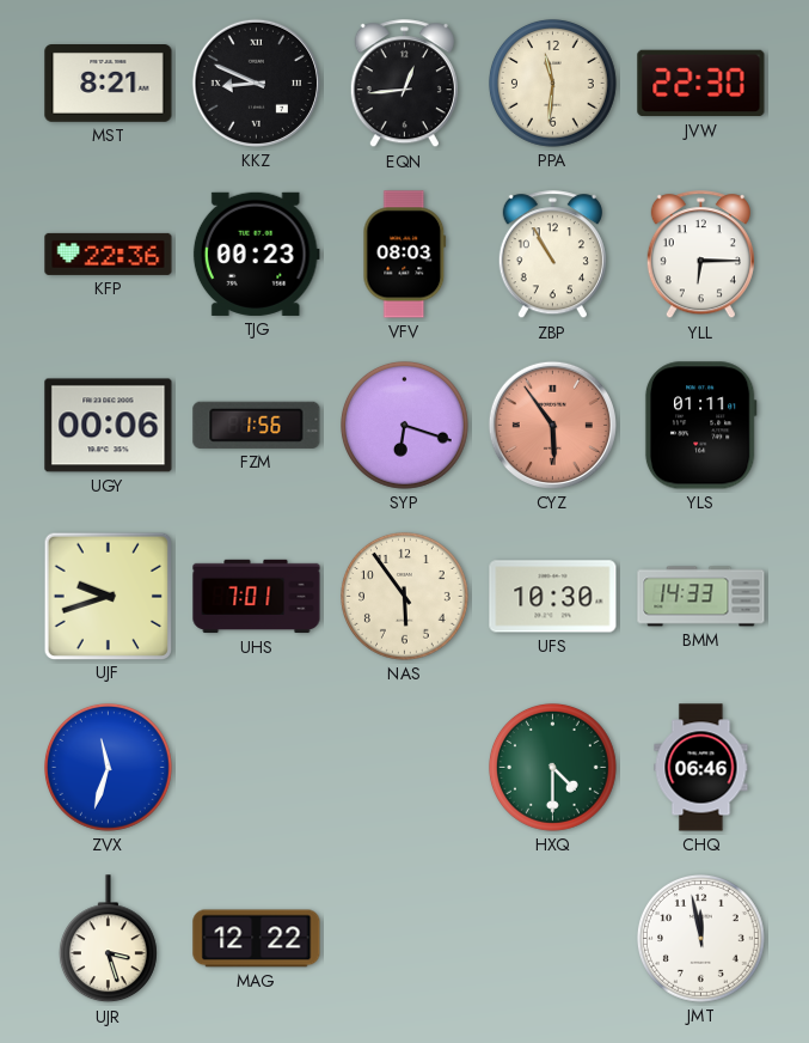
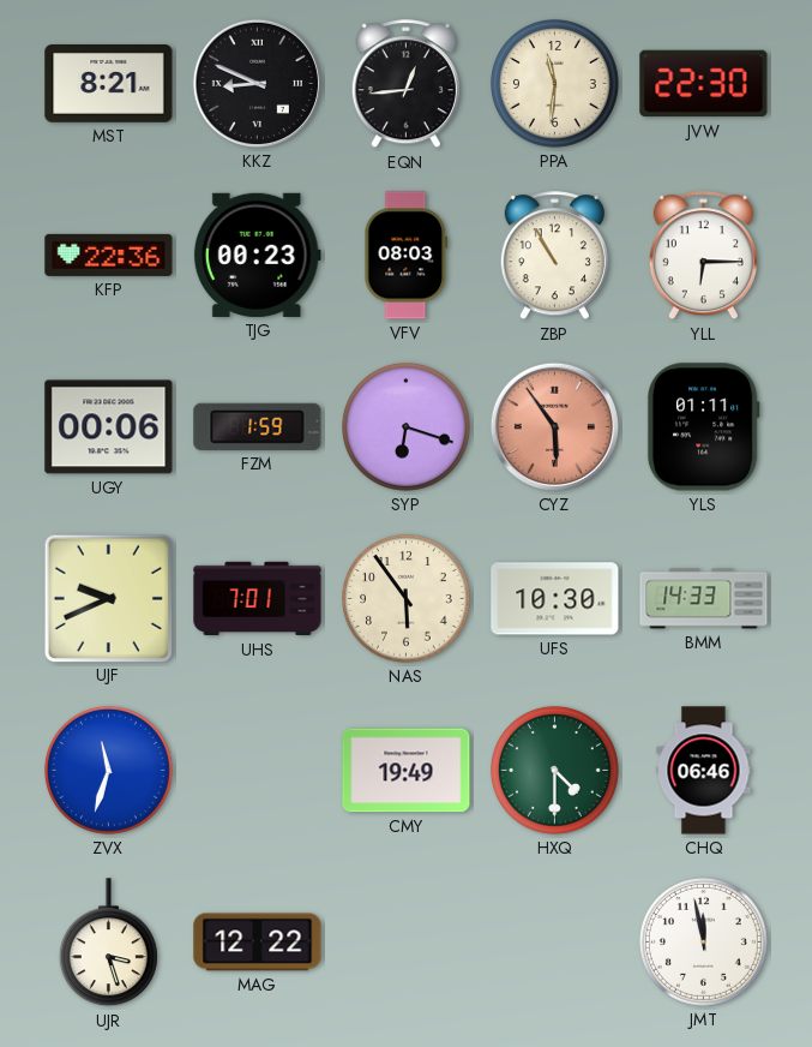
FZM: 1:56 -> 1:59
UJF: 9:42 -> 9:41
CMY: none -> 19:49
